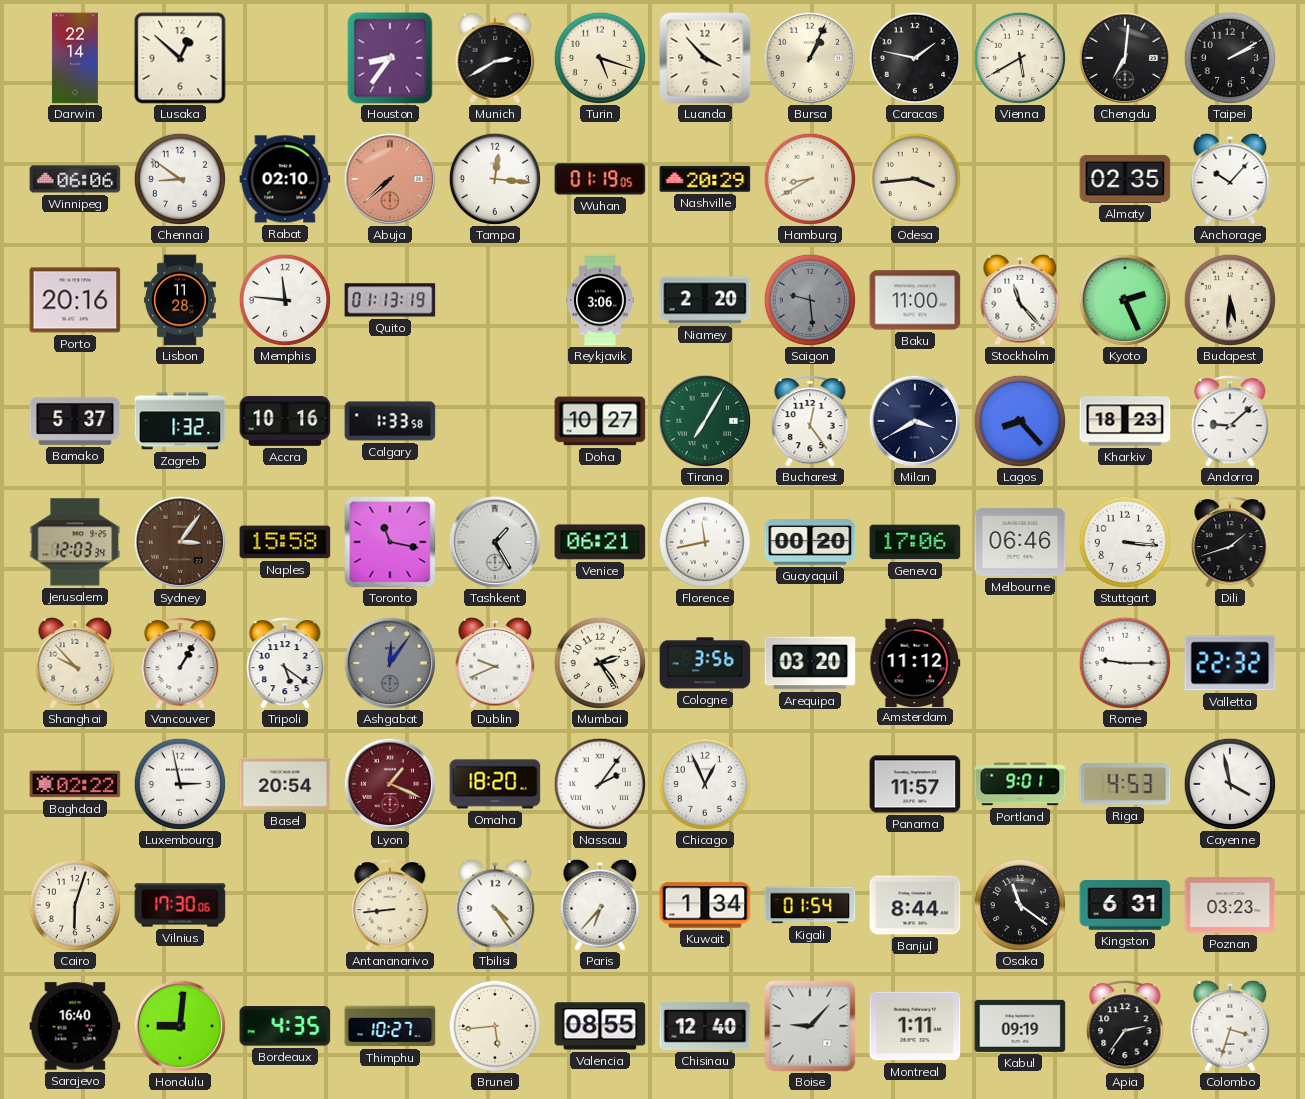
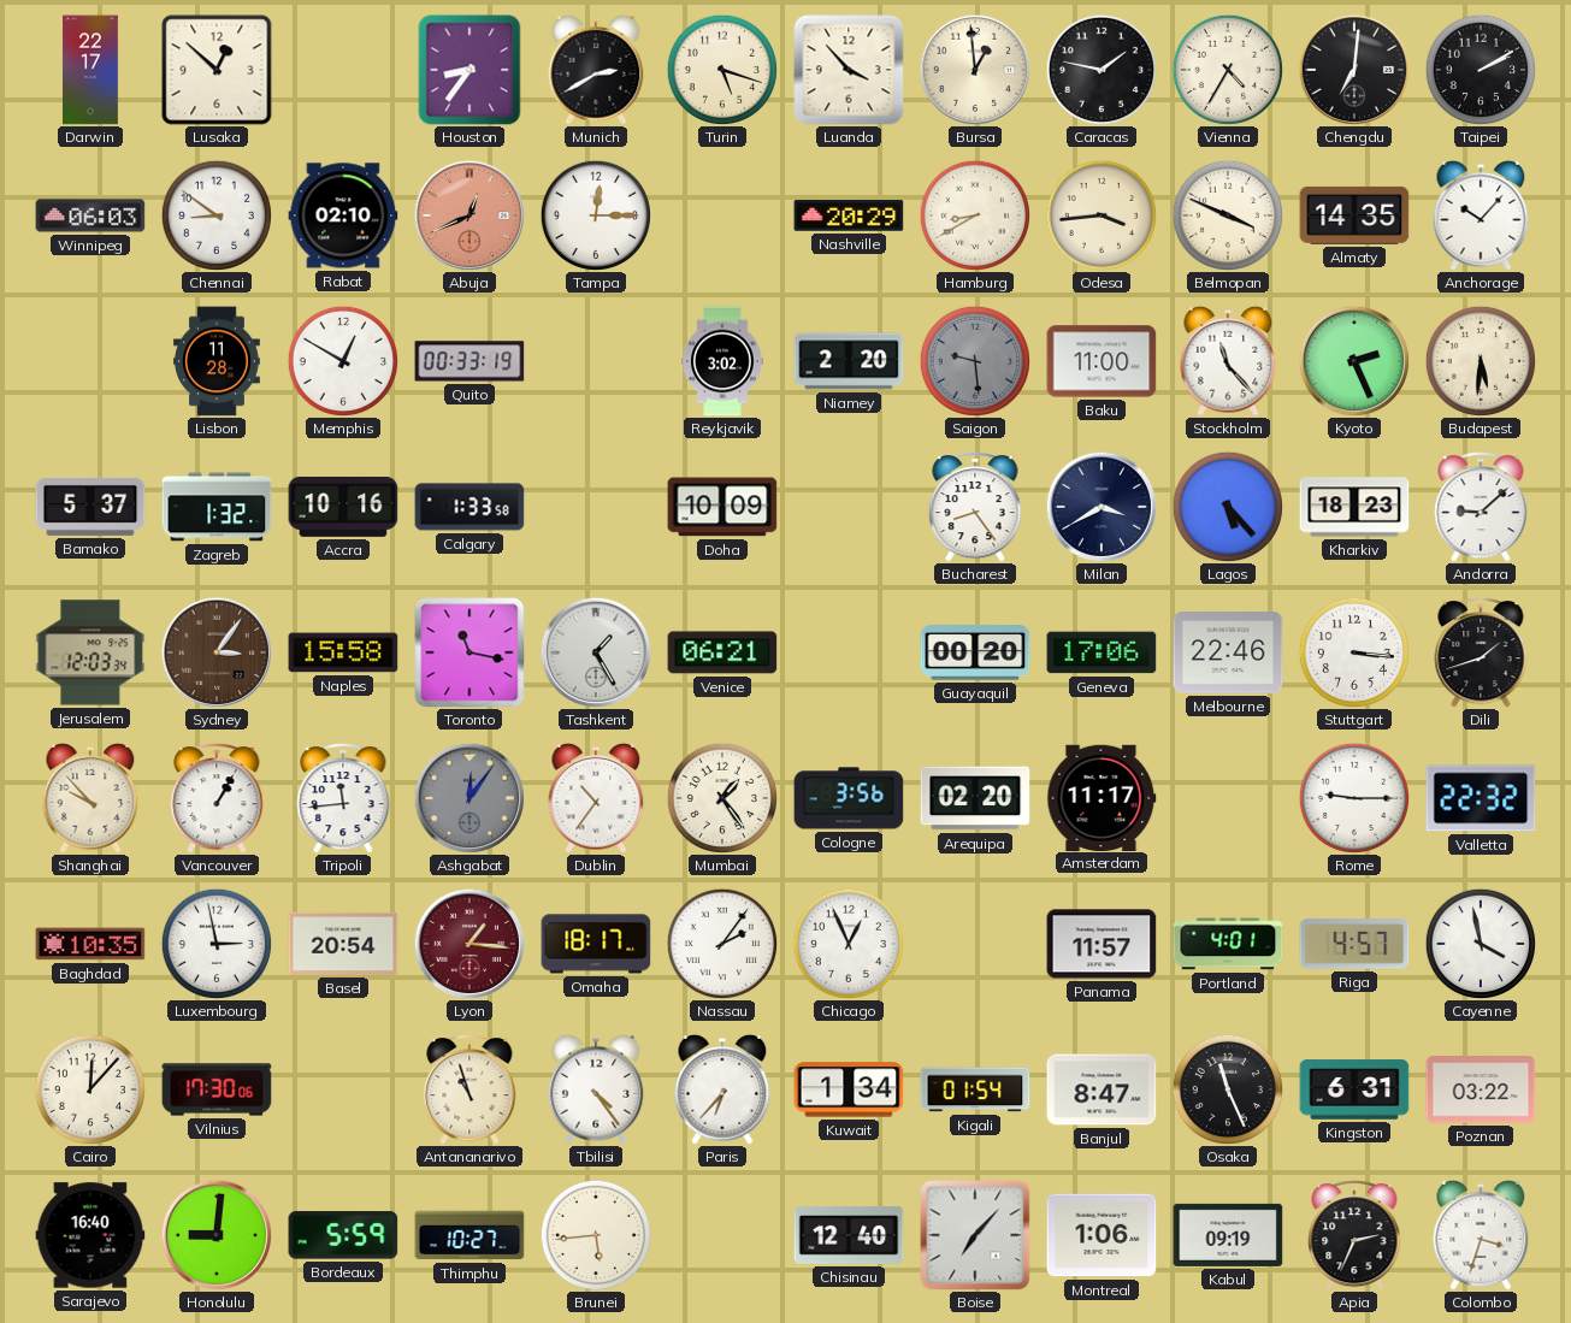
Darwin: 22:14 -> 22:17
Bursa: 1:04 -> 12:59
Vienna: 5:40 -> 4:35
Winnipeg: 06:06 -> 06:03
Abuja: 7:38 -> 12:41
Tampa: 12:16 -> 12:15
Wuhan: 01:19 -> none
Belmopan: none -> 3:49
Almaty: 02:35 -> 14:35
Porto: 20:16 -> none
Memphis: 11:46 -> 12:50
Quito: 01:13 -> 00:33
Reykjavik: 3:06 -> 3:02
Doha: 10:27 -> 10:09
Tirana: 7:05 -> none
Bucharest: 12:24 -> 8:24
Lagos: 8:23 -> 5:23
Florence: 11:43 -> none
Melbourne: 06:46 -> 22:46
Tripoli: 5:21 -> 11:44
Dublin: 9:41 -> 10:36
Mumbai: 2:24 -> 1:24
Arequipa: 03:20 -> 02:20
Amsterdam: 11:12 -> 11:17
Baghdad: 02:22 -> 10:35
Lyon: 1:19 -> 1:16
Omaha: 18:20 -> 18:17
Portland: 9:01 -> 4:01
Riga: 4:53 -> 4:57
Cairo: 6:03 -> 12:07
Antananarivo: 8:44 -> 10:57
Banjul: 8:44 -> 8:47
Osaka: 11:21 -> 11:26
Poznan: 03:23 -> 03:22
Bordeaux: 4:35 -> 5:59
Valencia: 08:55 -> none
Boise: 9:07 -> 7:07
Montreal: 1:11 -> 1:06
Apia: 2:36 -> 2:34
